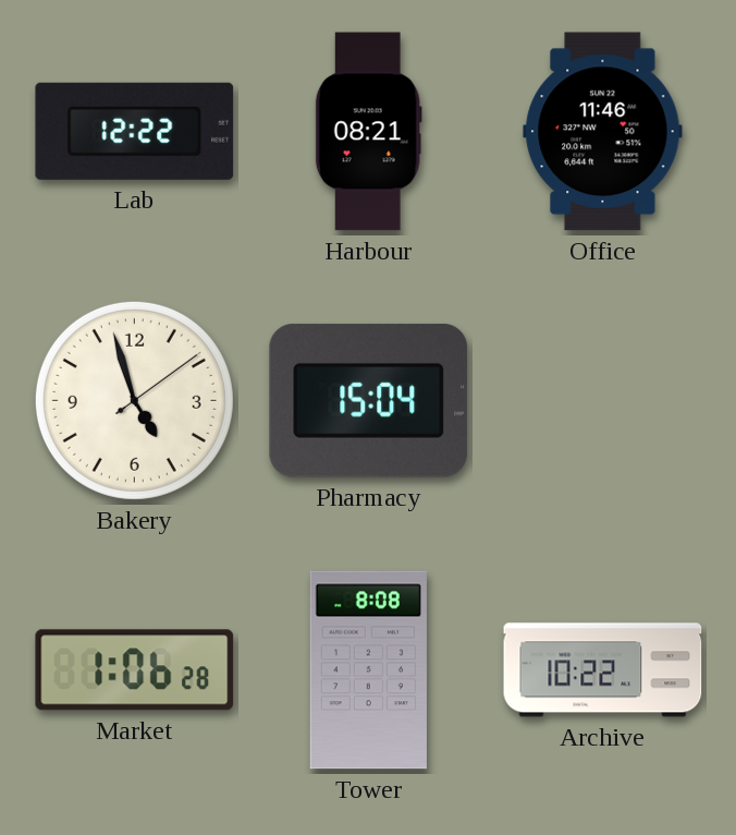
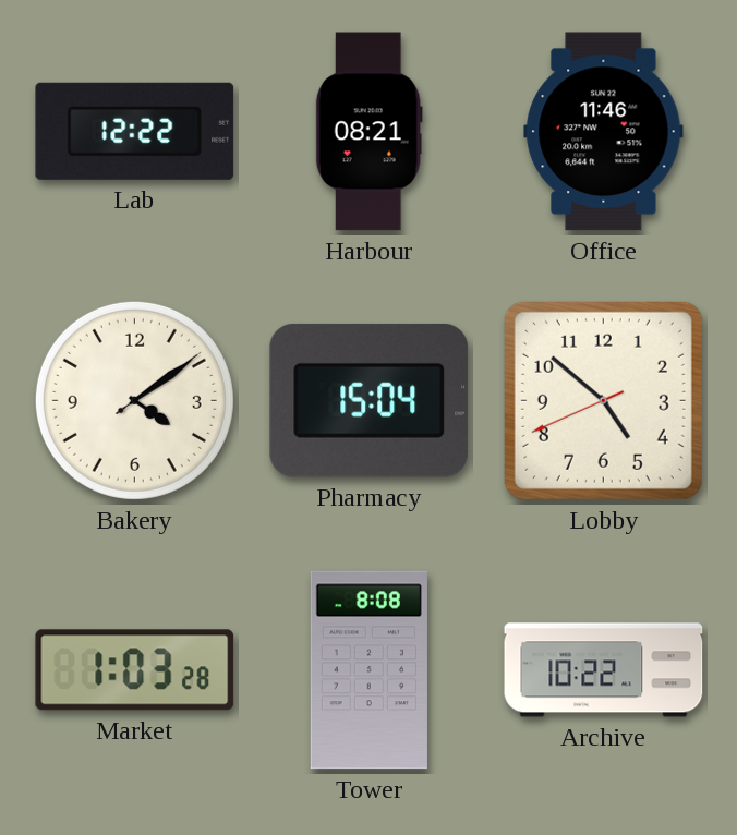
Bakery: 4:57 -> 4:09
Lobby: none -> 4:51
Market: 1:06 -> 1:03
